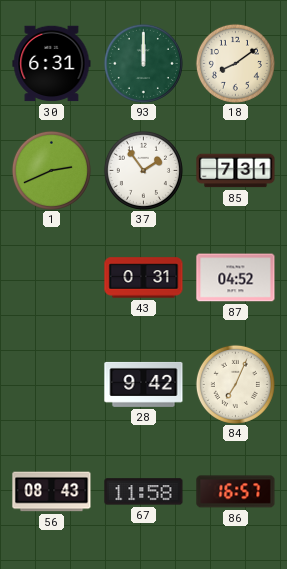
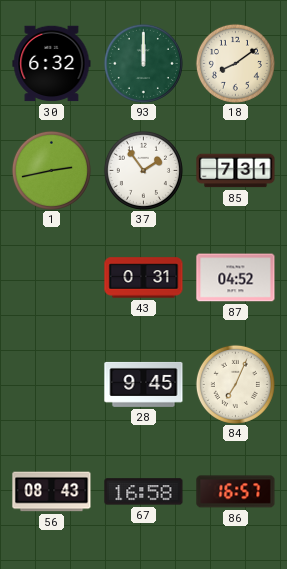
30: 6:31 -> 6:32
1: 2:41 -> 2:43
28: 9:42 -> 9:45
67: 11:58 -> 16:58
